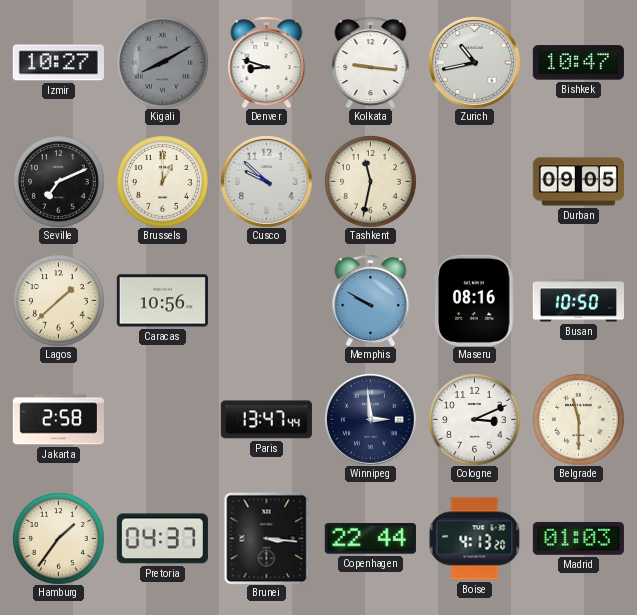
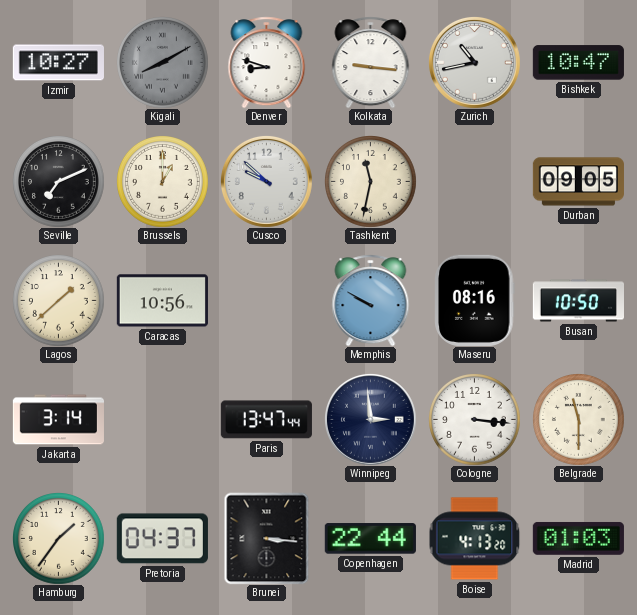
Jakarta: 2:58 -> 3:14
Cologne: 3:11 -> 3:16
